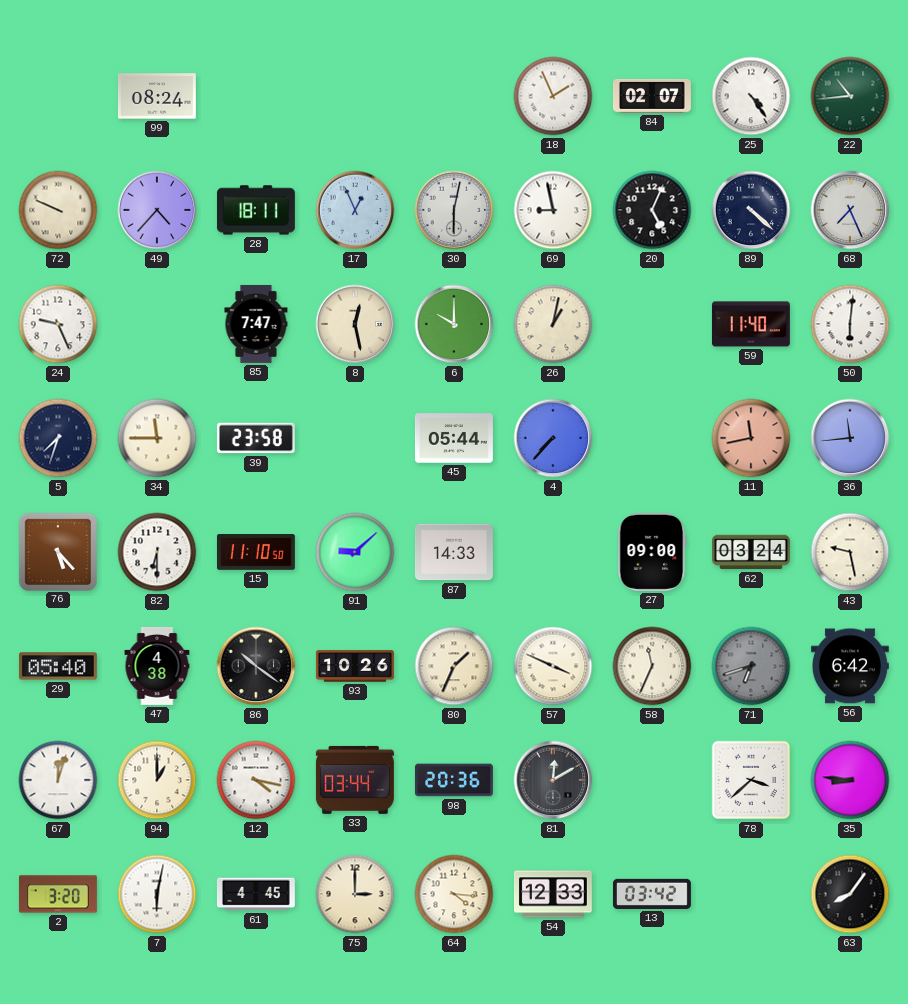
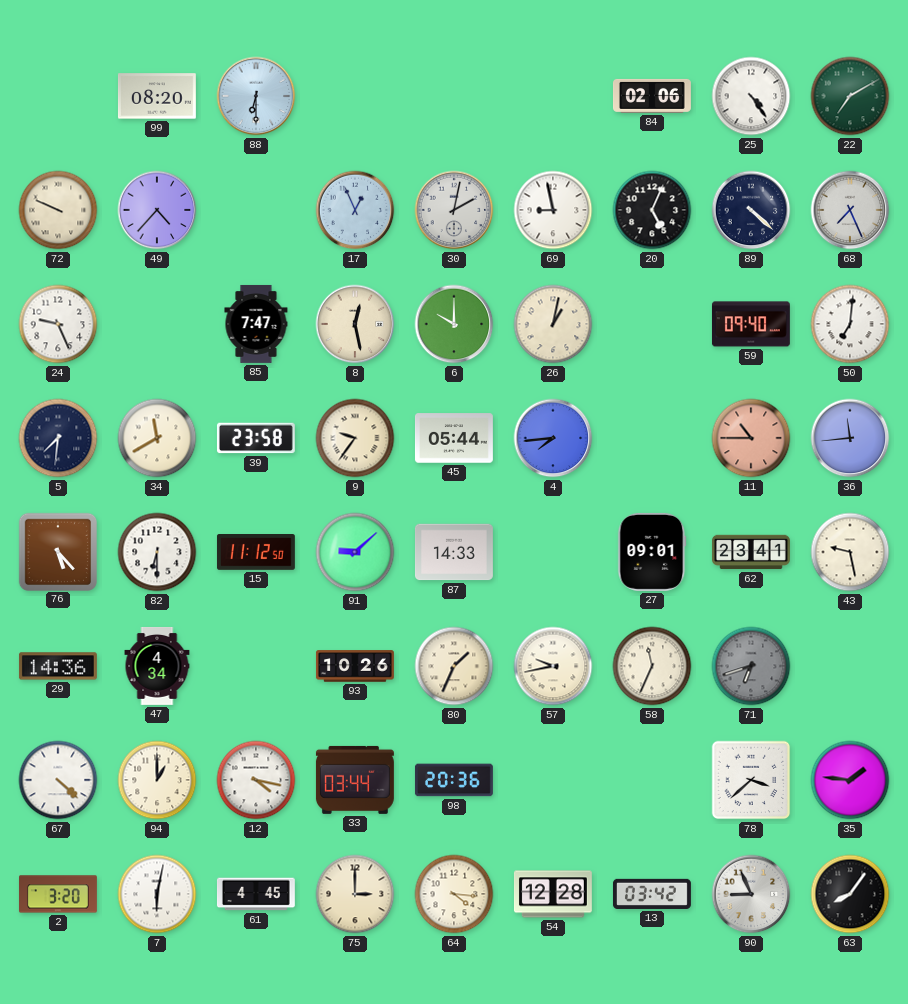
99: 08:24 -> 08:20
88: none -> 6:30
18: 1:56 -> none
84: 02:07 -> 02:06
22: 10:44 -> 7:10
28: 18:11 -> none
30: 6:02 -> 2:02
59: 11:40 -> 09:40
50: 6:01 -> 7:01
5: 7:33 -> 7:31
34: 11:45 -> 11:40
9: none -> 9:36
4: 7:37 -> 7:44
11: 11:43 -> 10:45
15: 11:10 -> 11:12
27: 09:00 -> 09:01
62: 03:24 -> 23:41
29: 05:40 -> 14:36
47: 4:38 -> 4:34
86: 10:21 -> none
57: 3:49 -> 9:43
56: 6:42 -> none
67: 12:03 -> 4:22
81: 12:10 -> none
35: 8:46 -> 1:46
54: 12:33 -> 12:28
90: none -> 8:56
